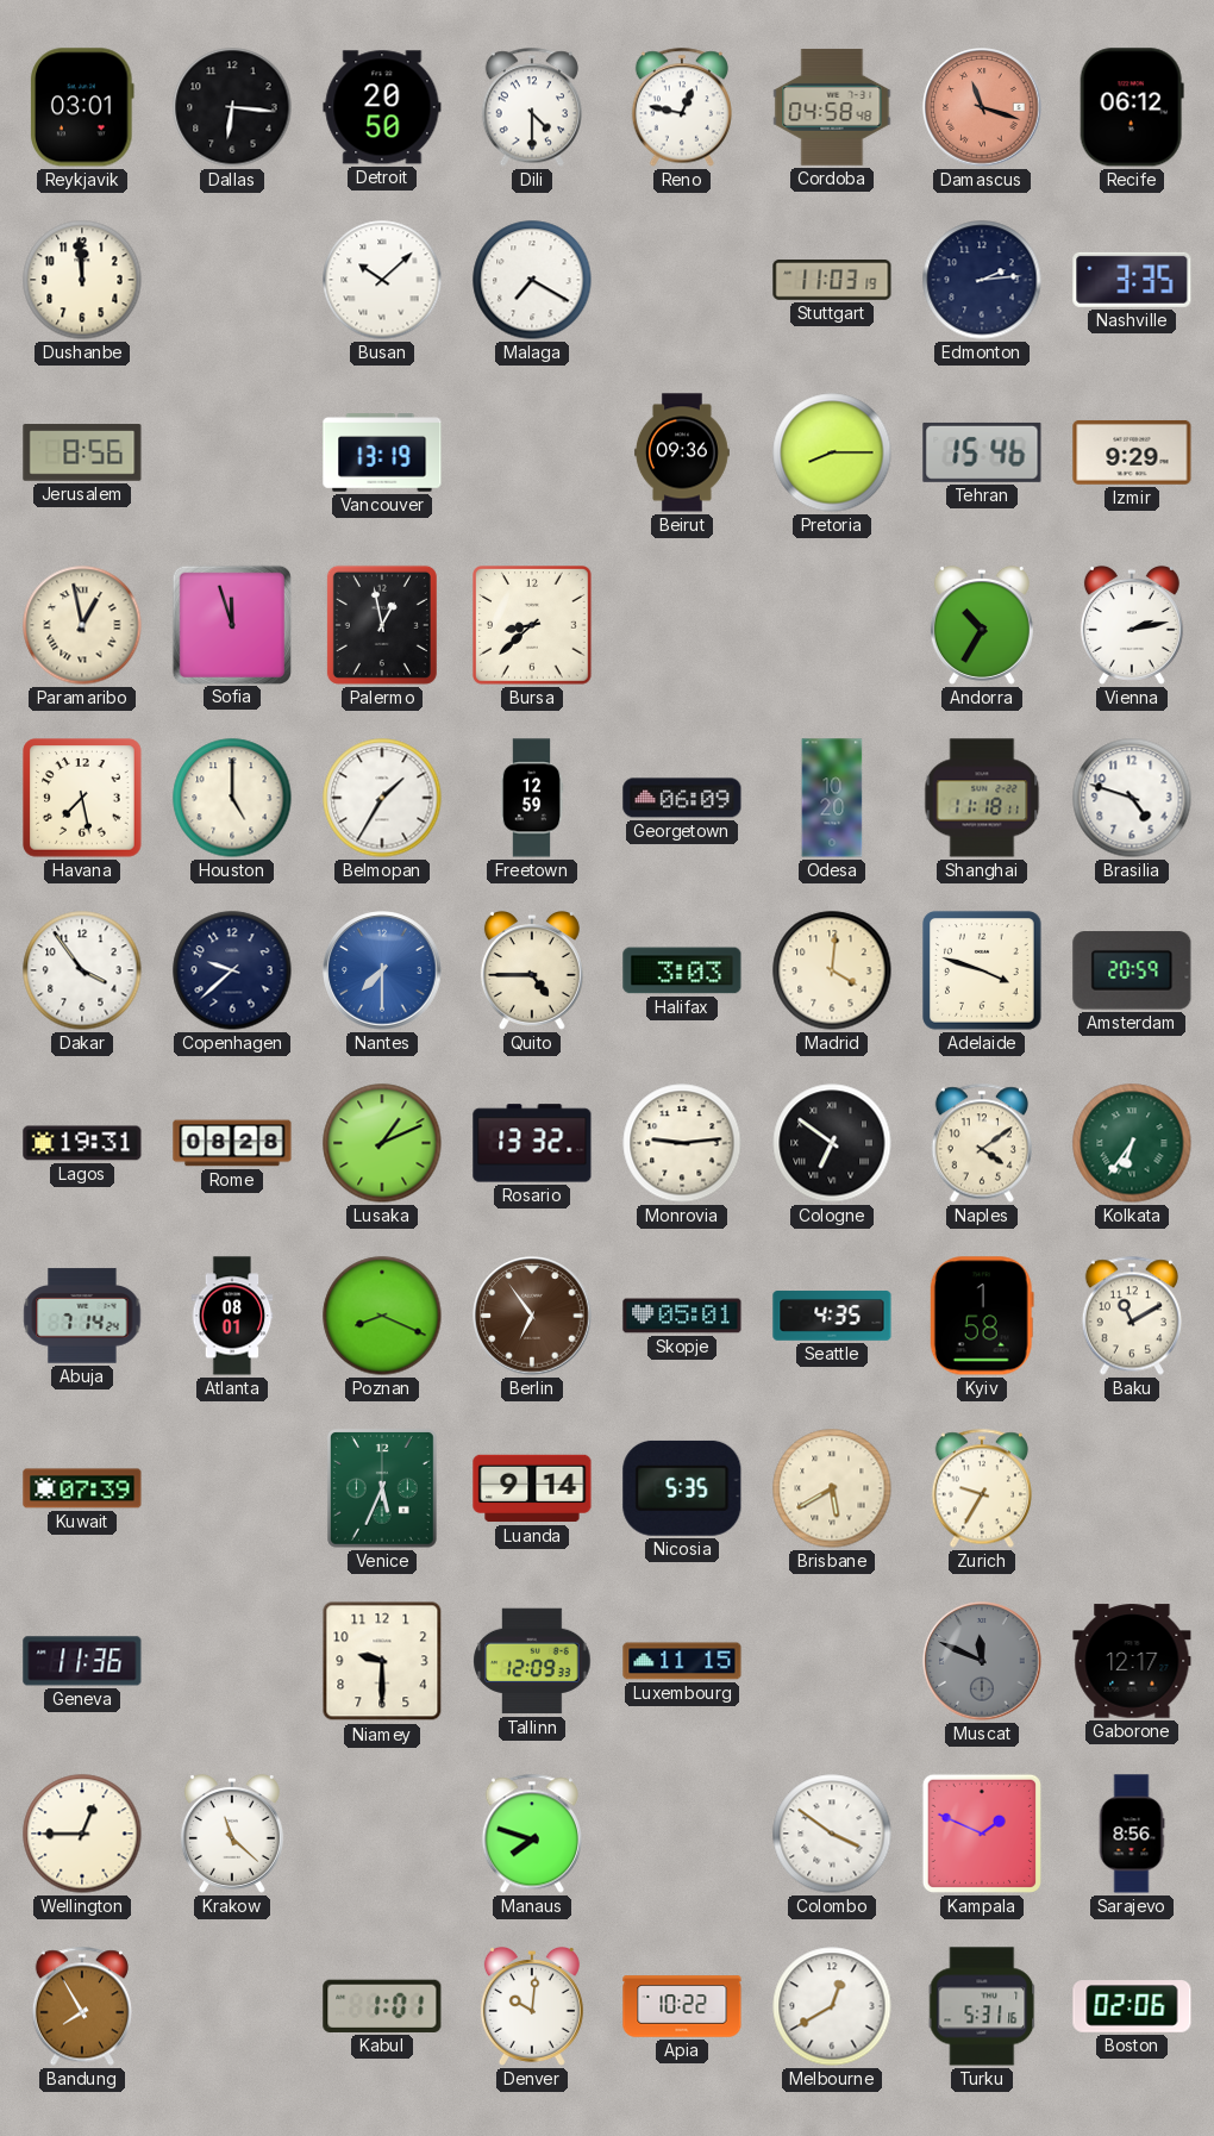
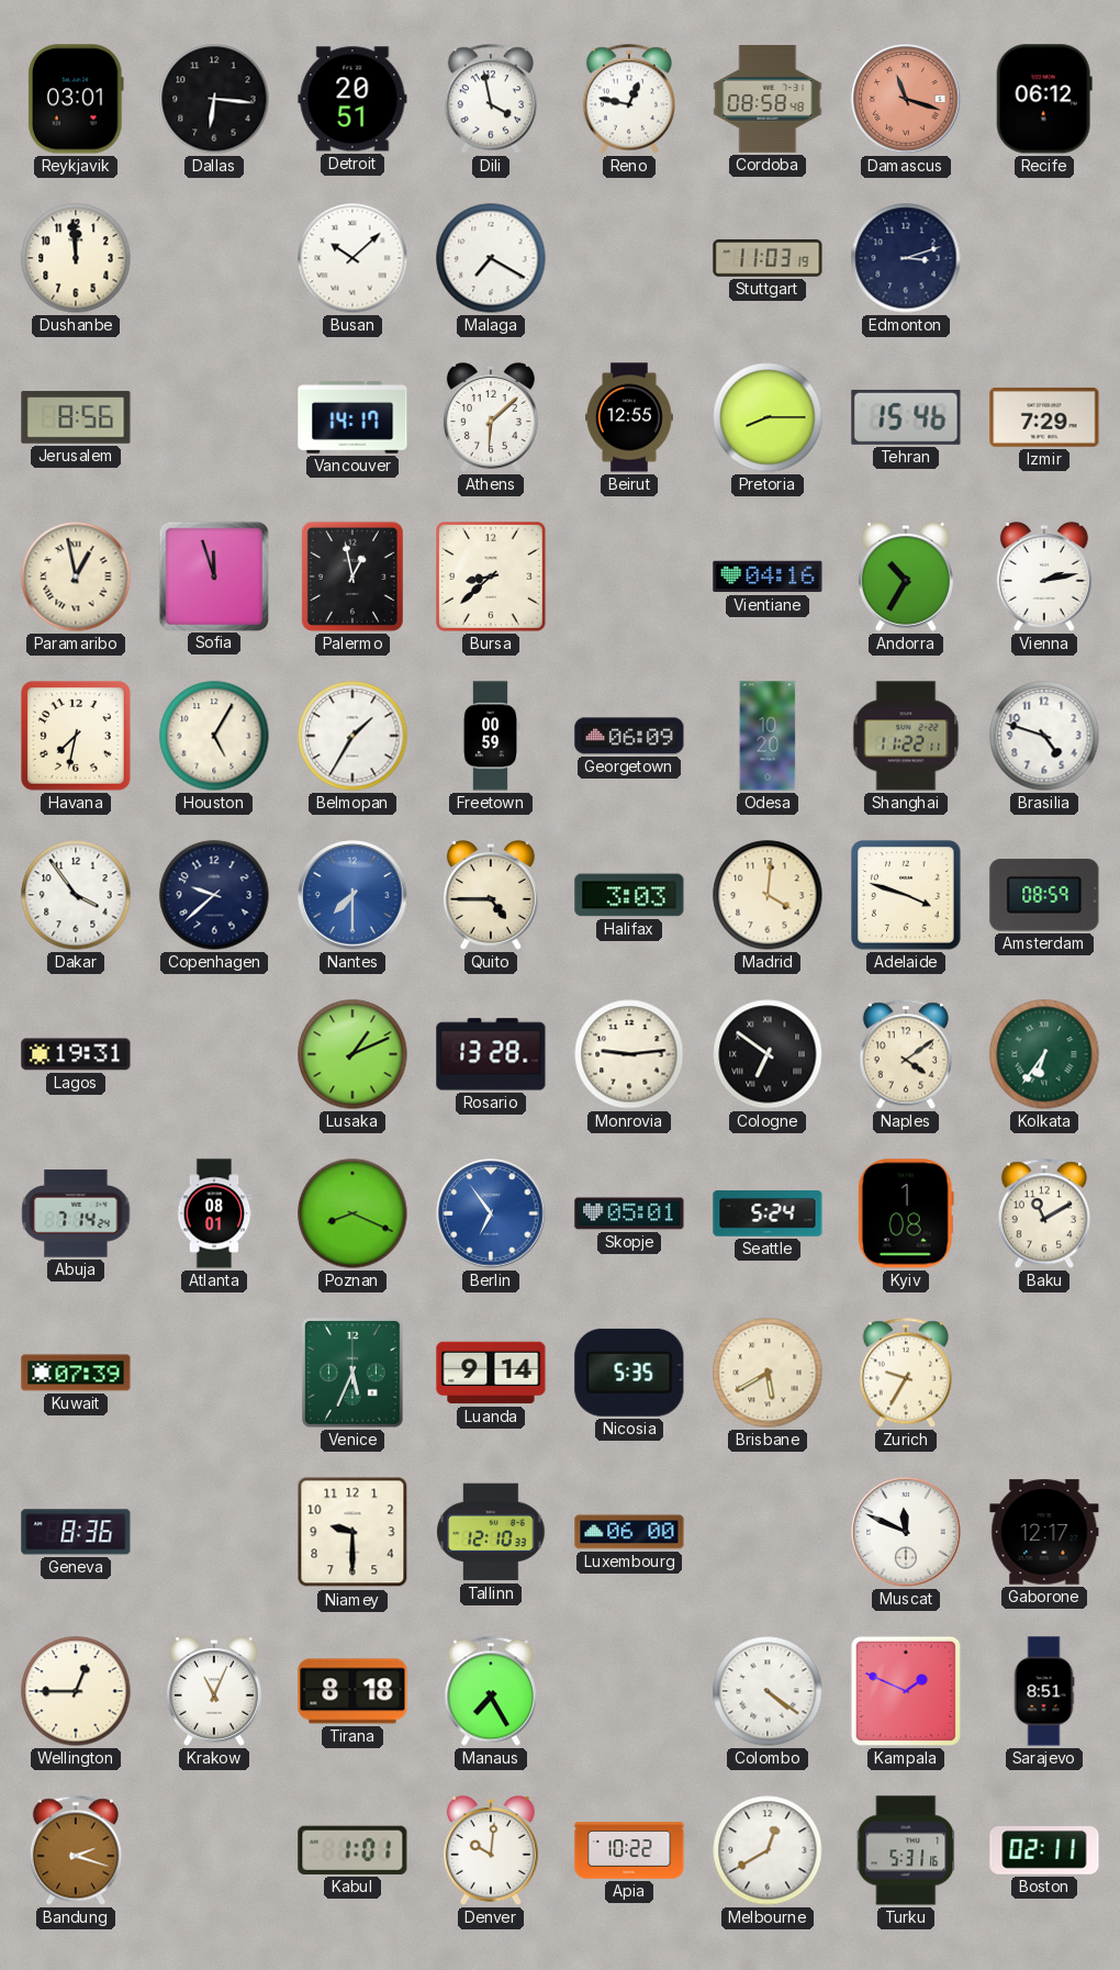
Detroit: 20:50 -> 20:51
Dili: 4:30 -> 3:58
Cordoba: 04:58 -> 08:58
Edmonton: 2:14 -> 3:12
Nashville: 3:35 -> none
Vancouver: 13:19 -> 14:17
Athens: none -> 6:08
Beirut: 09:36 -> 12:55
Izmir: 9:29 -> 7:29
Vientiane: none -> 04:16
Havana: 7:28 -> 7:32
Houston: 5:00 -> 5:05
Freetown: 12:59 -> 00:59
Shanghai: 11:18 -> 11:22
Amsterdam: 20:59 -> 08:59
Rome: 08:28 -> none
Rosario: 13:32 -> 13:28
Berlin dial: brown -> blue
Seattle: 4:35 -> 5:24
Kyiv: 1:58 -> 1:08
Geneva: 11:36 -> 8:36
Tallinn: 12:09 -> 12:10
Luxembourg: 11:15 -> 06:00
Muscat dial: grey -> white
Krakow: 11:22 -> 11:04
Tirana: none -> 8:18
Manaus: 7:48 -> 7:25
Colombo: 3:51 -> 4:21
Sarajevo: 8:56 -> 8:51
Bandung: 7:55 -> 2:18
Boston: 02:06 -> 02:11
